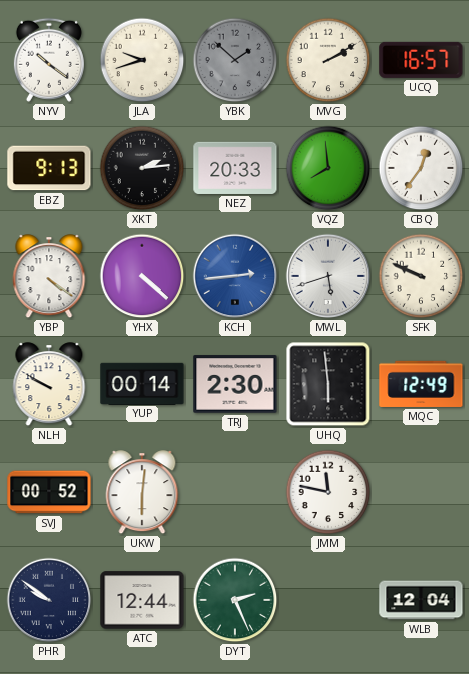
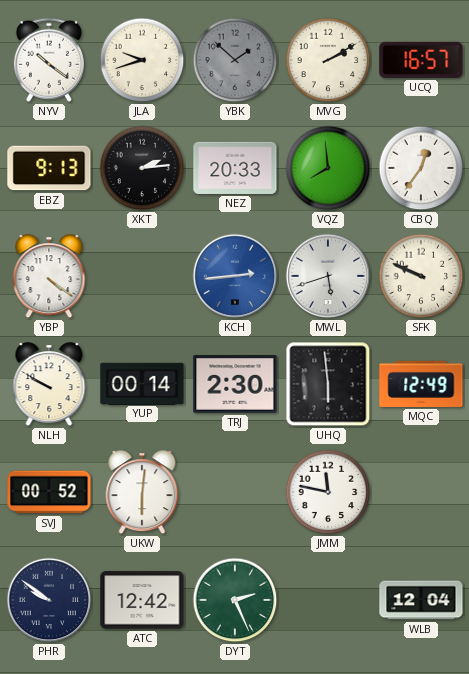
YHX: 4:22 -> none
ATC: 12:44 -> 12:42
